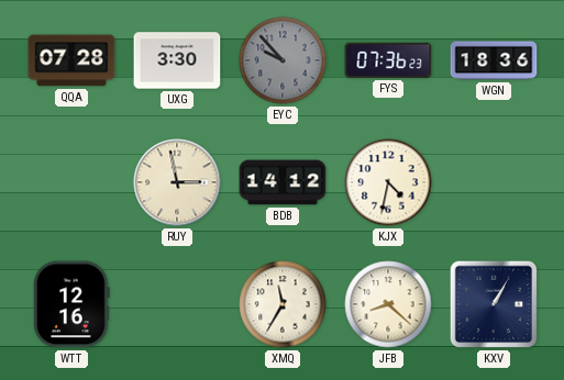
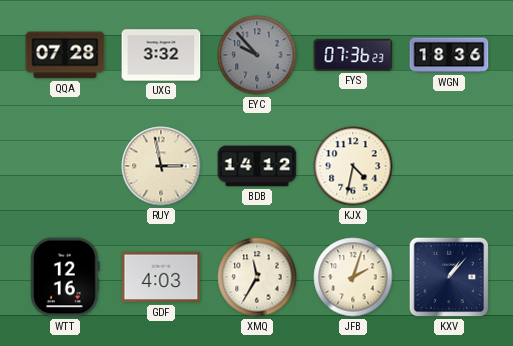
UXG: 3:30 -> 3:32
GDF: none -> 4:03
JFB: 8:22 -> 2:03
KXV: 1:05 -> 1:07
